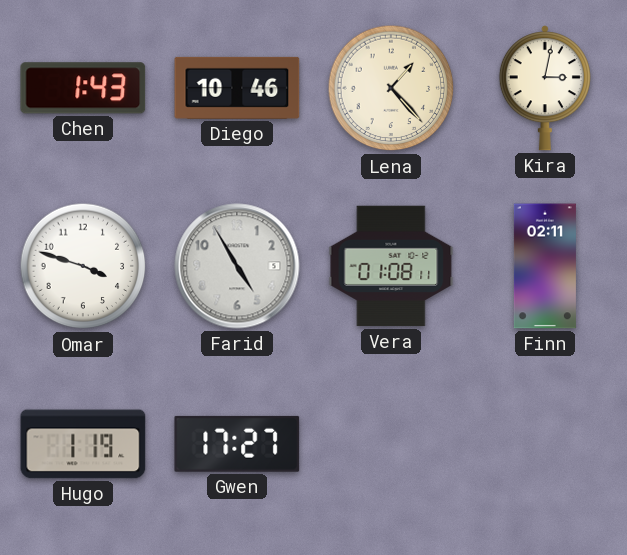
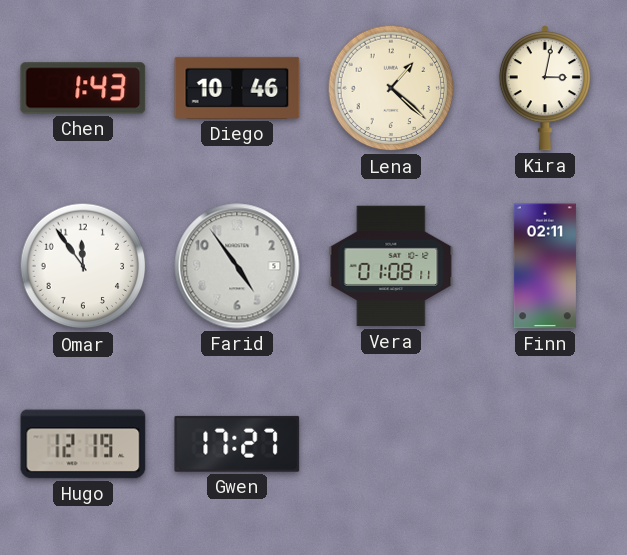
Lena: 1:23 -> 1:22
Omar: 3:48 -> 11:54
Farid: 4:55 -> 4:54
Hugo: 1:19 -> 12:19
